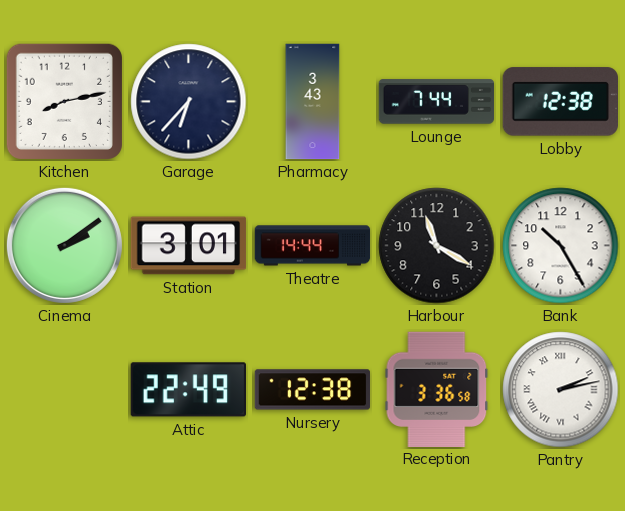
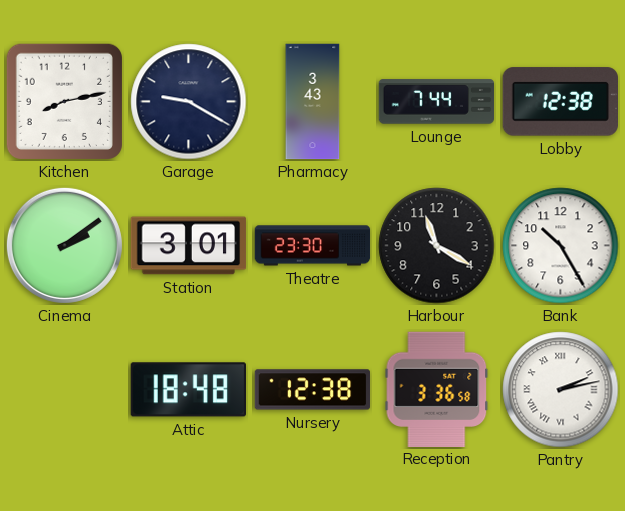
Garage: 6:37 -> 9:20
Theatre: 14:44 -> 23:30
Attic: 22:49 -> 18:48
